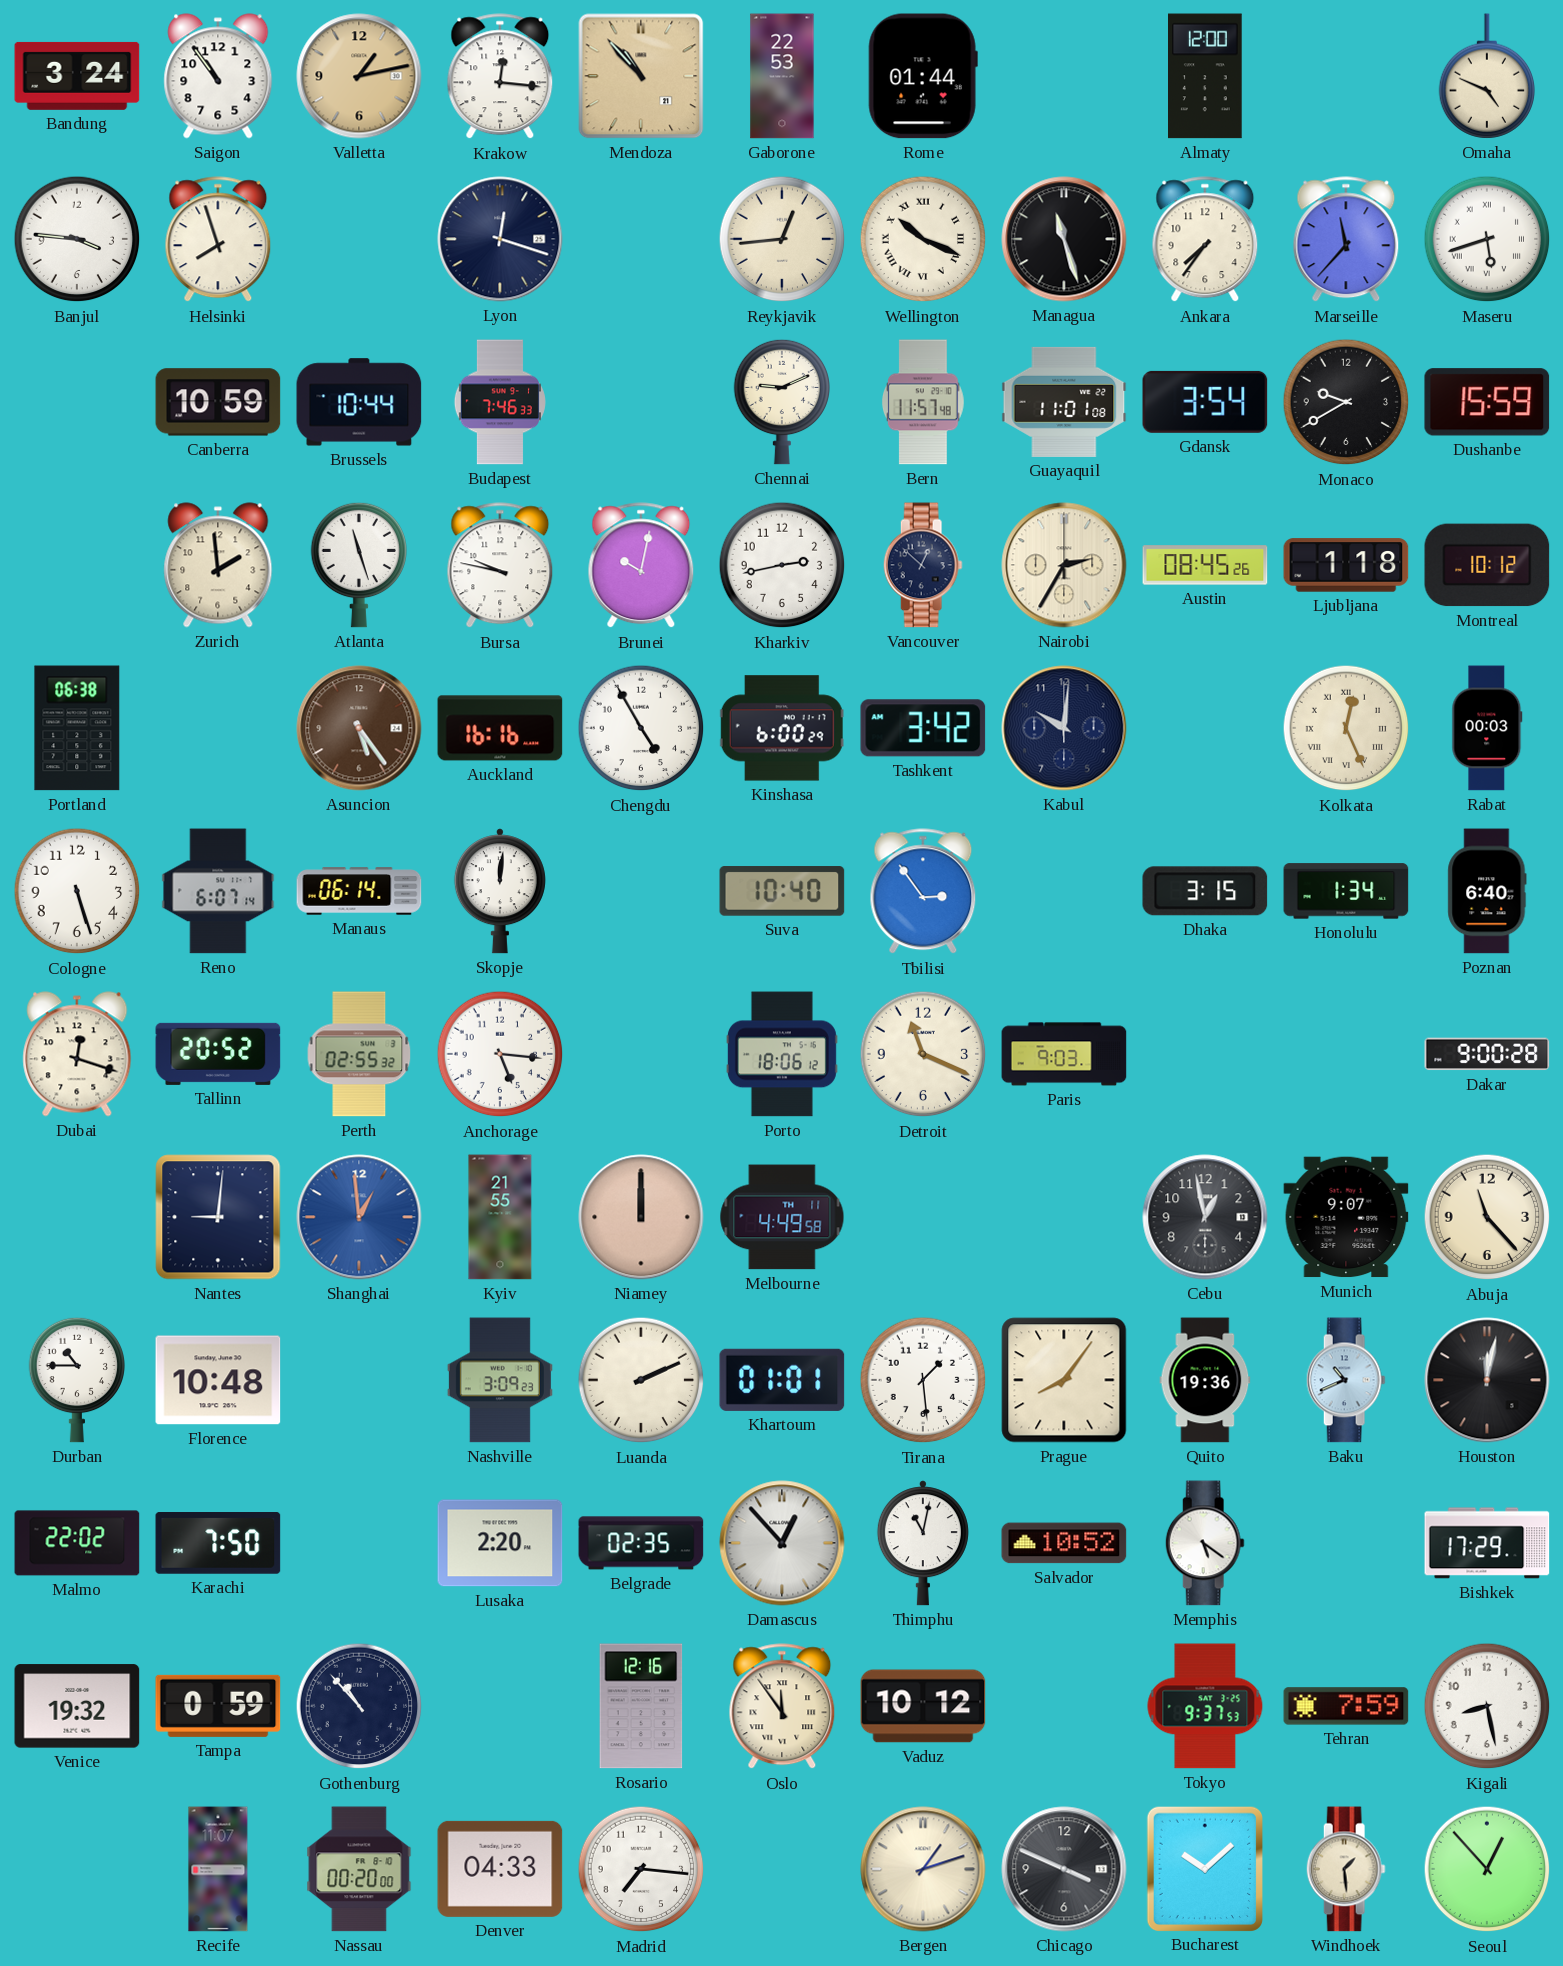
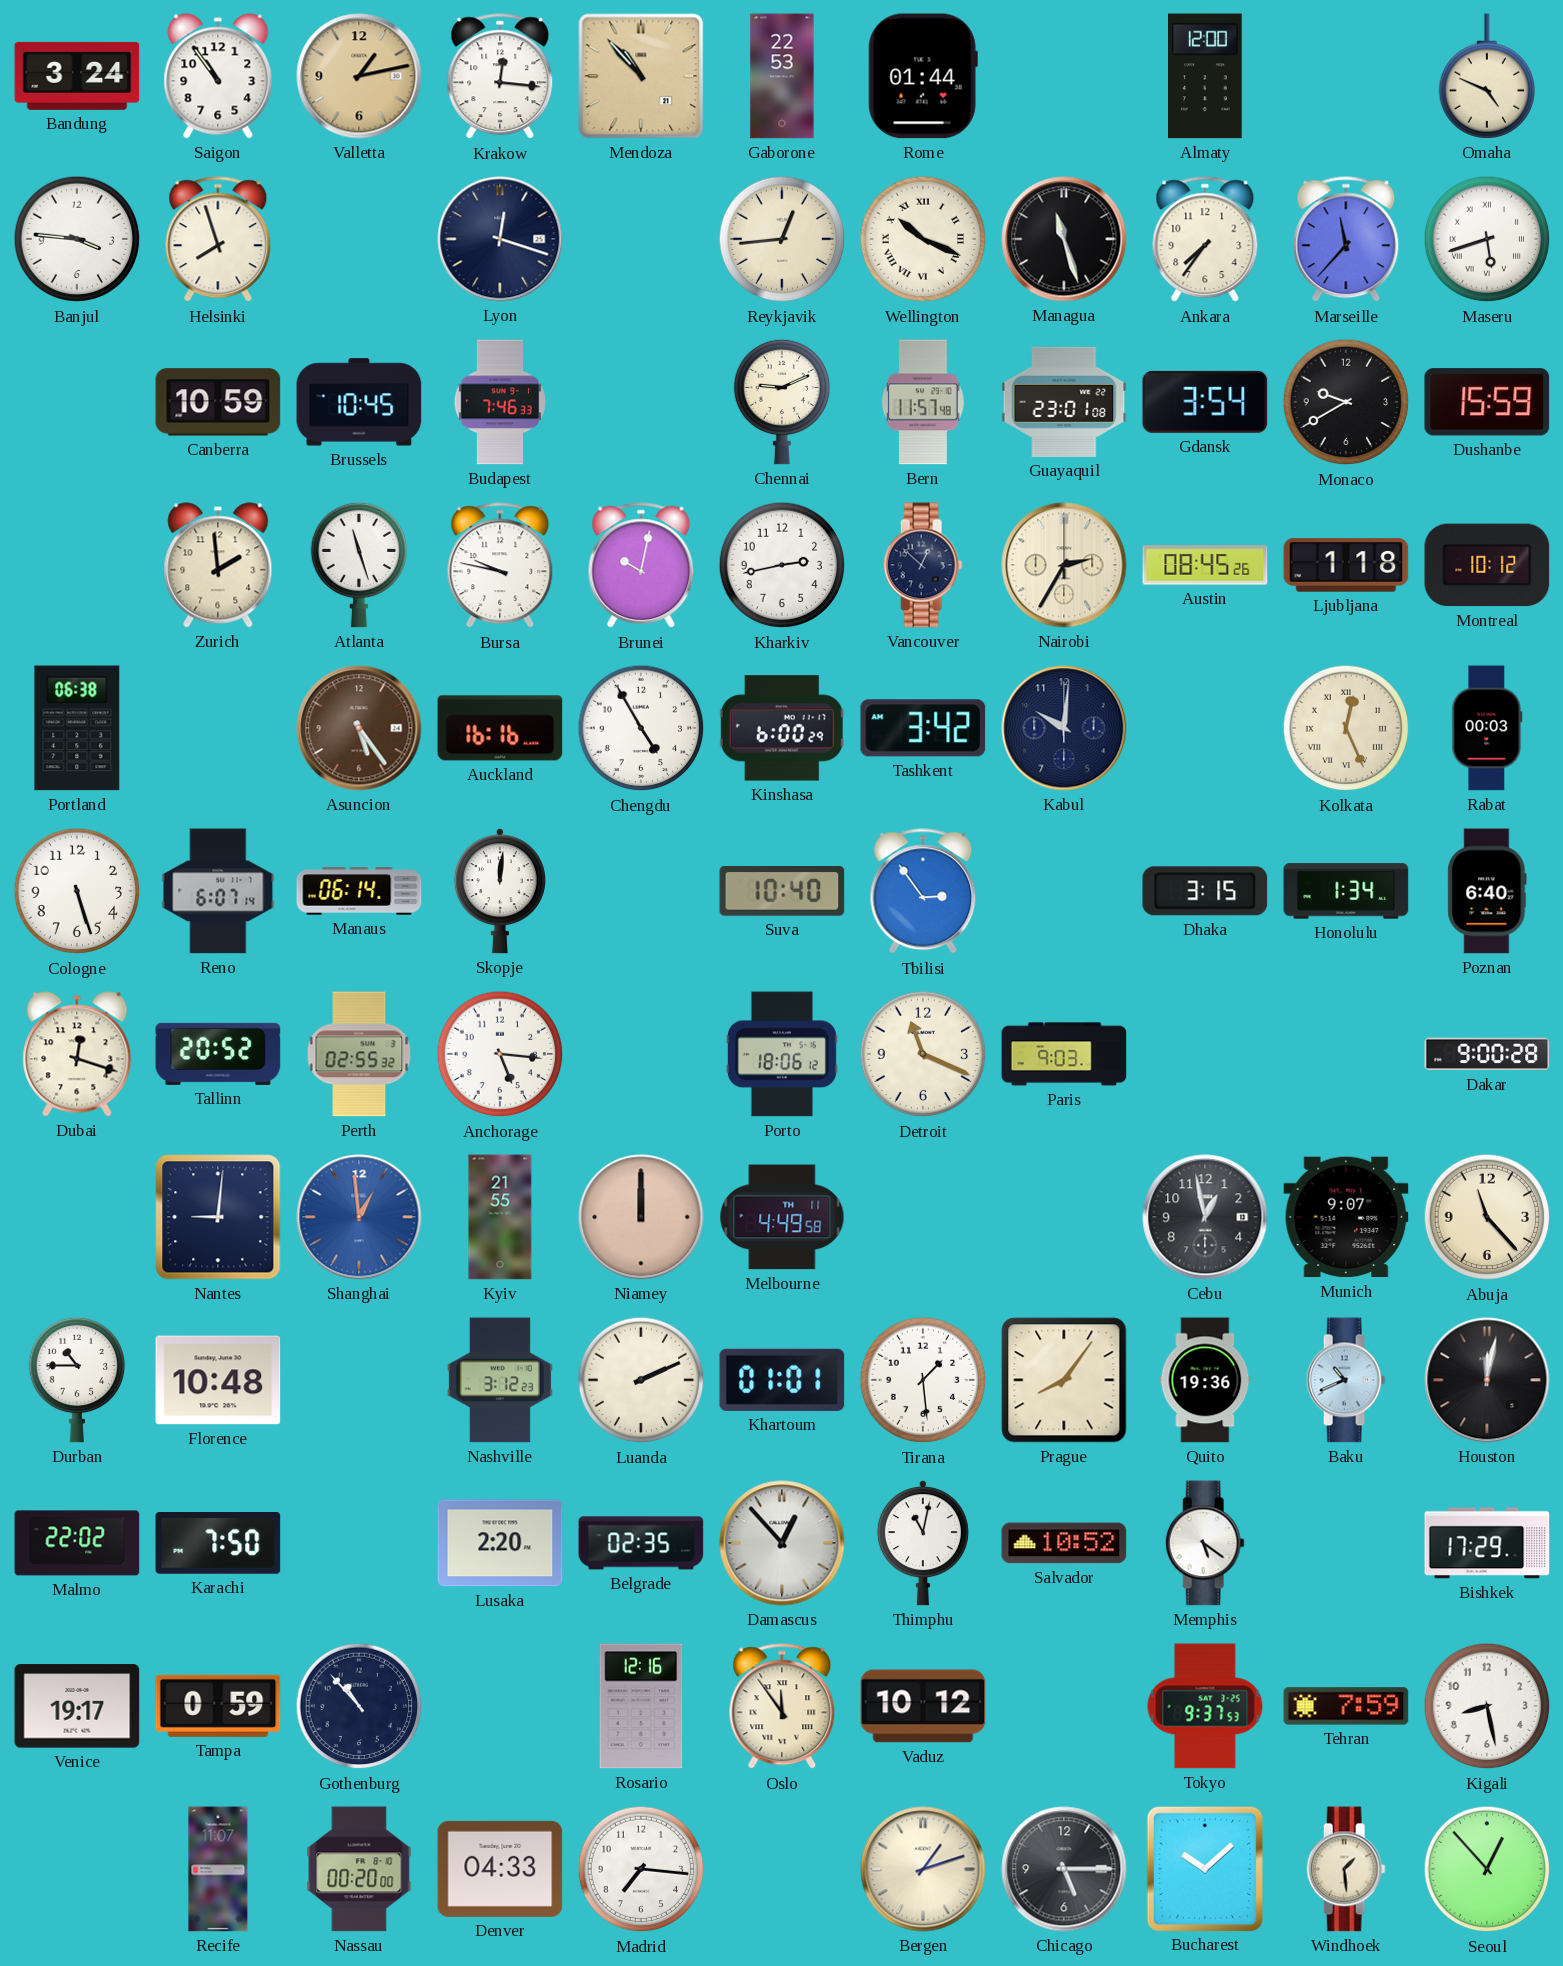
Brussels: 10:44 -> 10:45
Guayaquil: 11:01 -> 23:01
Nashville: 3:09 -> 3:12
Venice: 19:32 -> 19:17
Chicago: 3:49 -> 5:15
